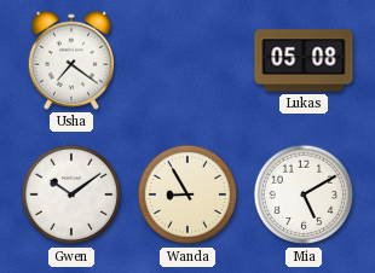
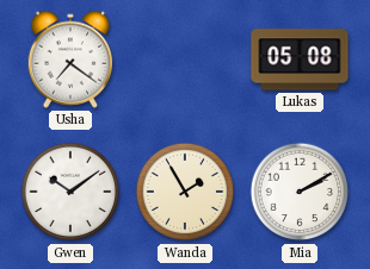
Wanda: 8:55 -> 1:55
Mia: 5:10 -> 2:10
